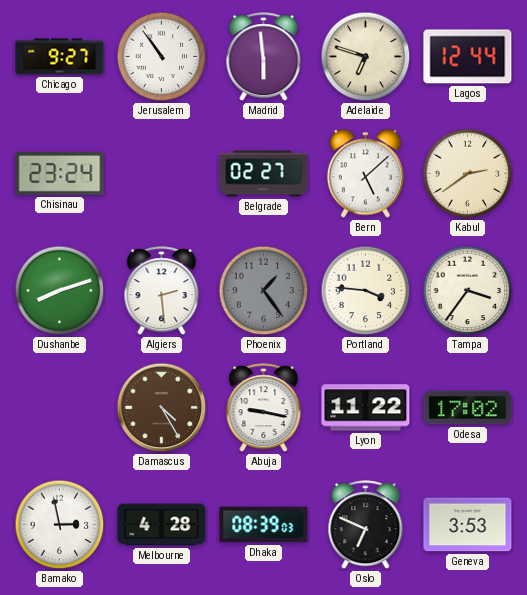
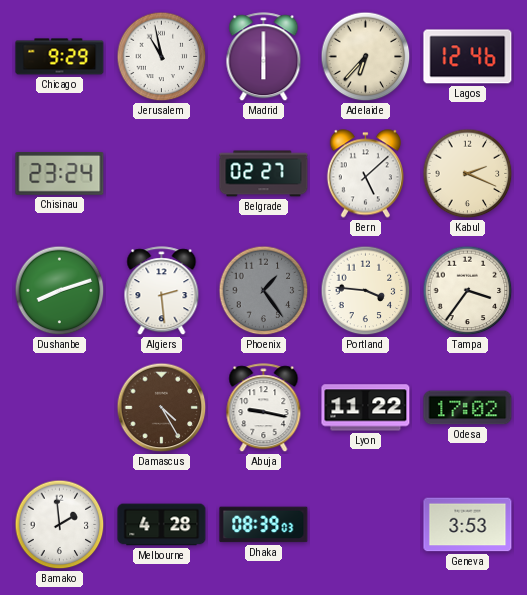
Chicago: 9:27 -> 9:29
Jerusalem: 10:54 -> 10:58
Madrid: 5:59 -> 6:00
Adelaide: 6:48 -> 6:37
Lagos: 12:44 -> 12:46
Kabul: 2:39 -> 2:19
Bamako: 2:58 -> 1:59
Oslo: 6:49 -> none
